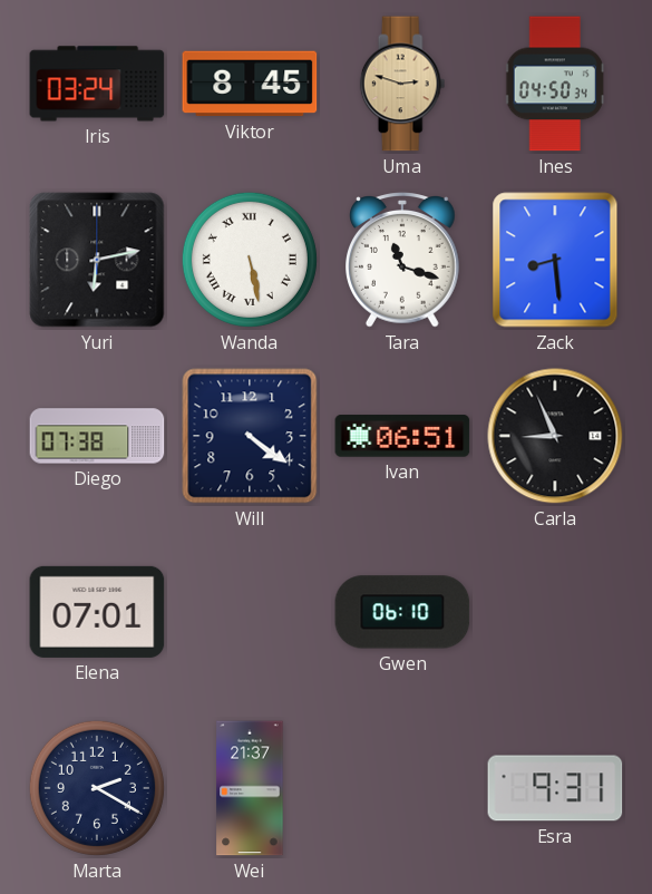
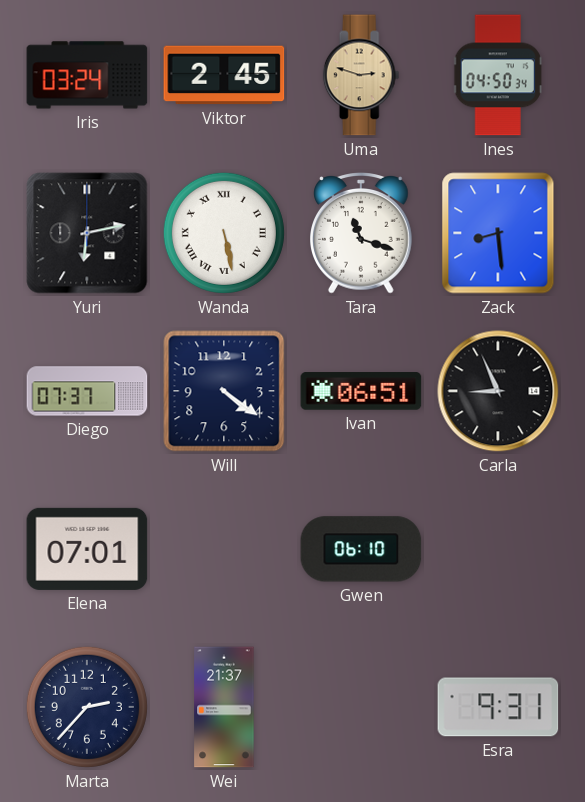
Viktor: 8:45 -> 2:45
Diego: 07:38 -> 07:37
Marta: 2:20 -> 2:37
